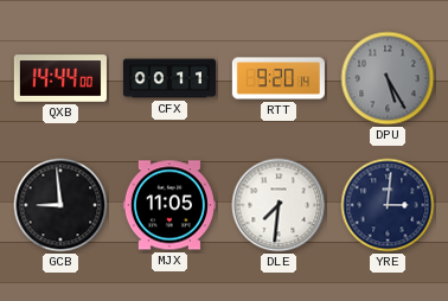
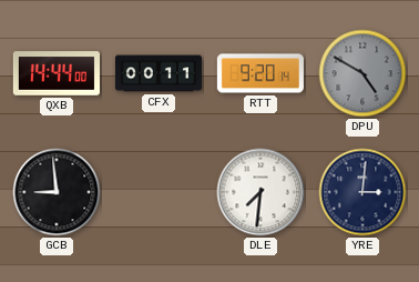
DPU: 5:25 -> 4:50
MJX: 11:05 -> none
